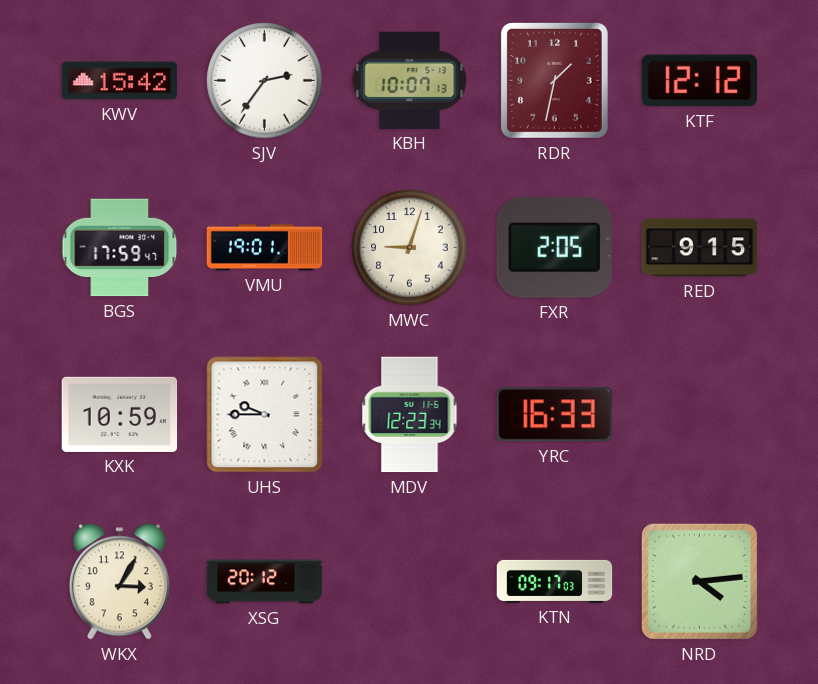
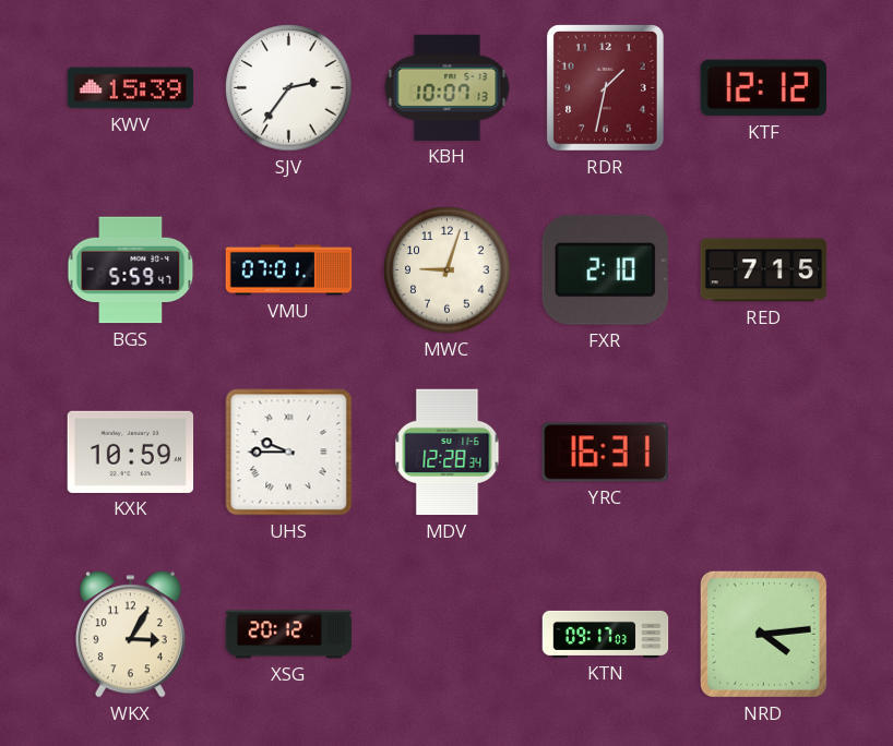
KWV: 15:42 -> 15:39
BGS: 17:59 -> 5:59
VMU: 19:01 -> 07:01
FXR: 2:05 -> 2:10
RED: 9:15 -> 7:15
MDV: 12:23 -> 12:28
YRC: 16:33 -> 16:31
